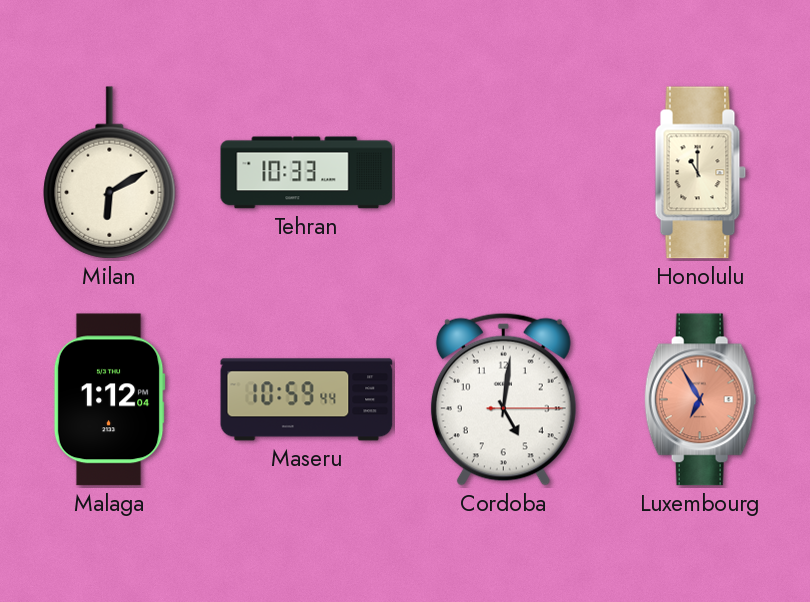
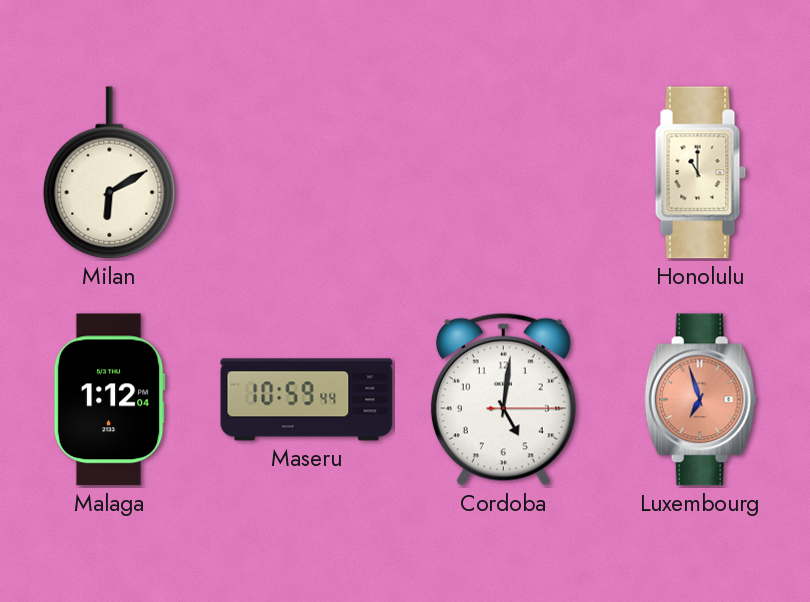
Tehran: 10:33 -> none
Luxembourg: 6:55 -> 6:57
